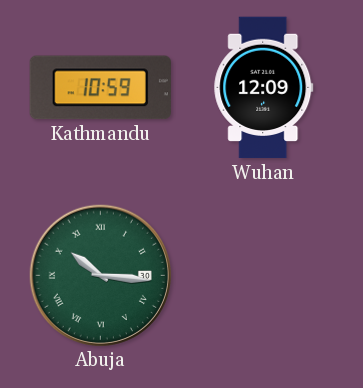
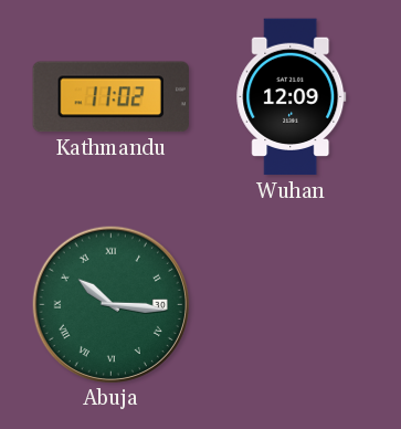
Kathmandu: 10:59 -> 11:02
